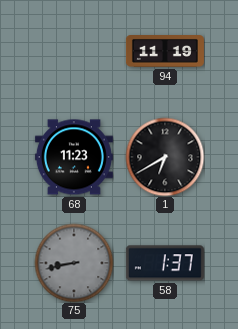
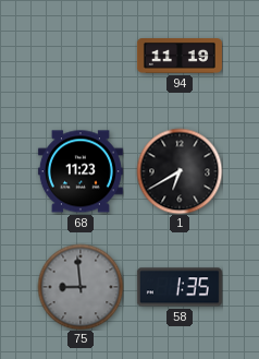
75: 8:43 -> 8:59
58: 1:37 -> 1:35
